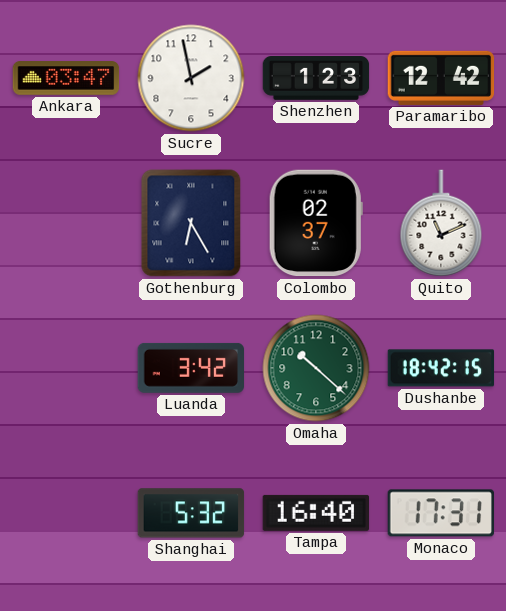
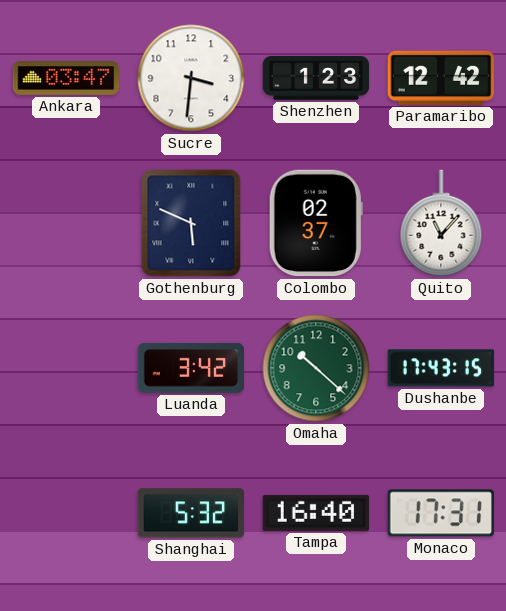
Sucre: 1:58 -> 3:31
Gothenburg: 6:25 -> 5:49
Quito: 11:11 -> 11:07
Dushanbe: 18:42 -> 17:43
